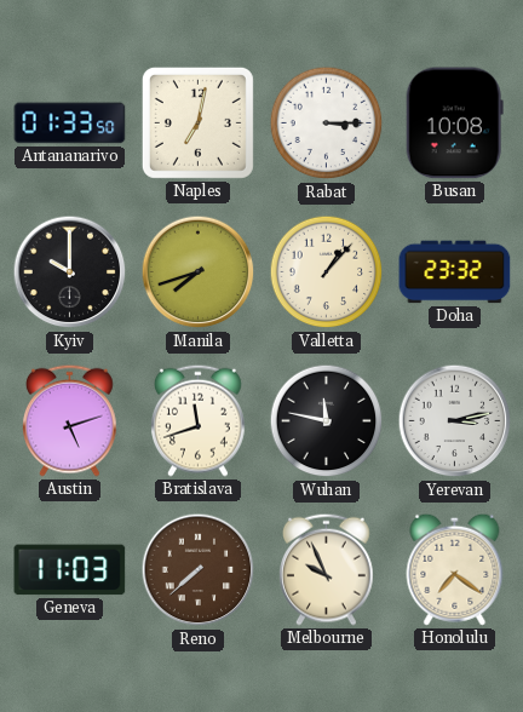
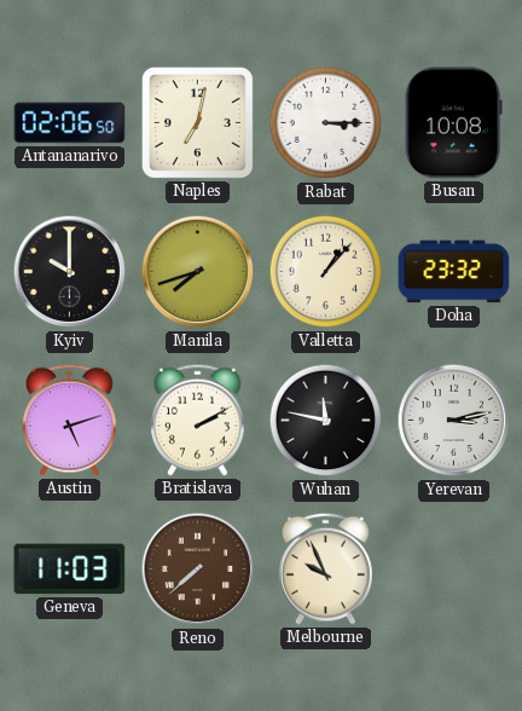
Antananarivo: 01:33 -> 02:06
Bratislava: 11:42 -> 2:10
Honolulu: 7:21 -> none
